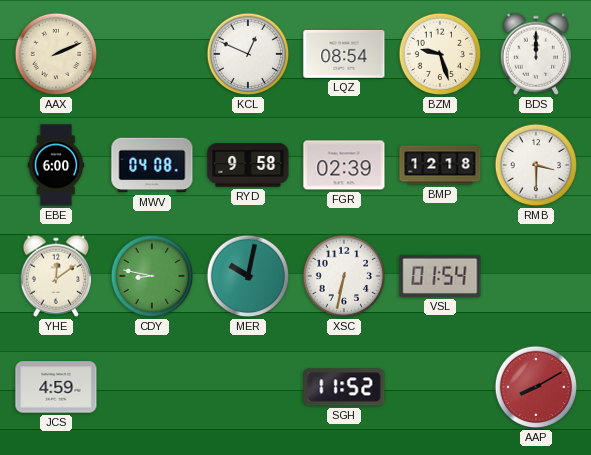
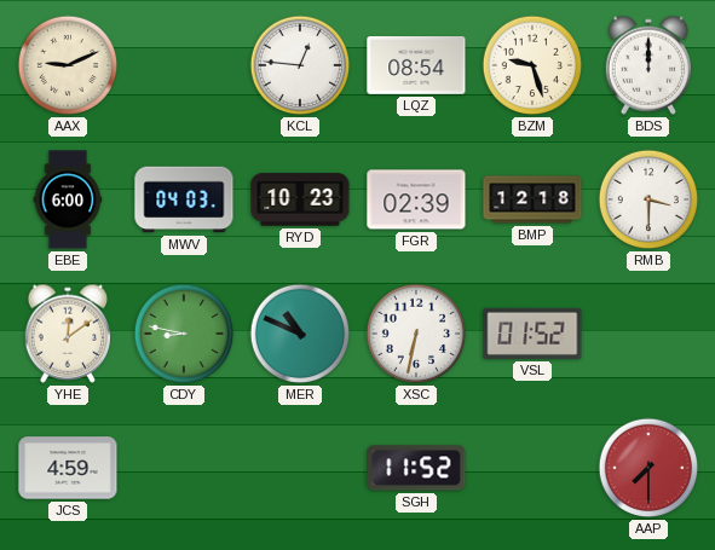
AAX: 2:11 -> 9:11
KCL: 12:49 -> 12:46
MWV: 04:08 -> 04:03
RYD: 9:58 -> 10:23
MER: 10:02 -> 10:49
VSL: 01:54 -> 01:52
AAP: 8:10 -> 7:30
